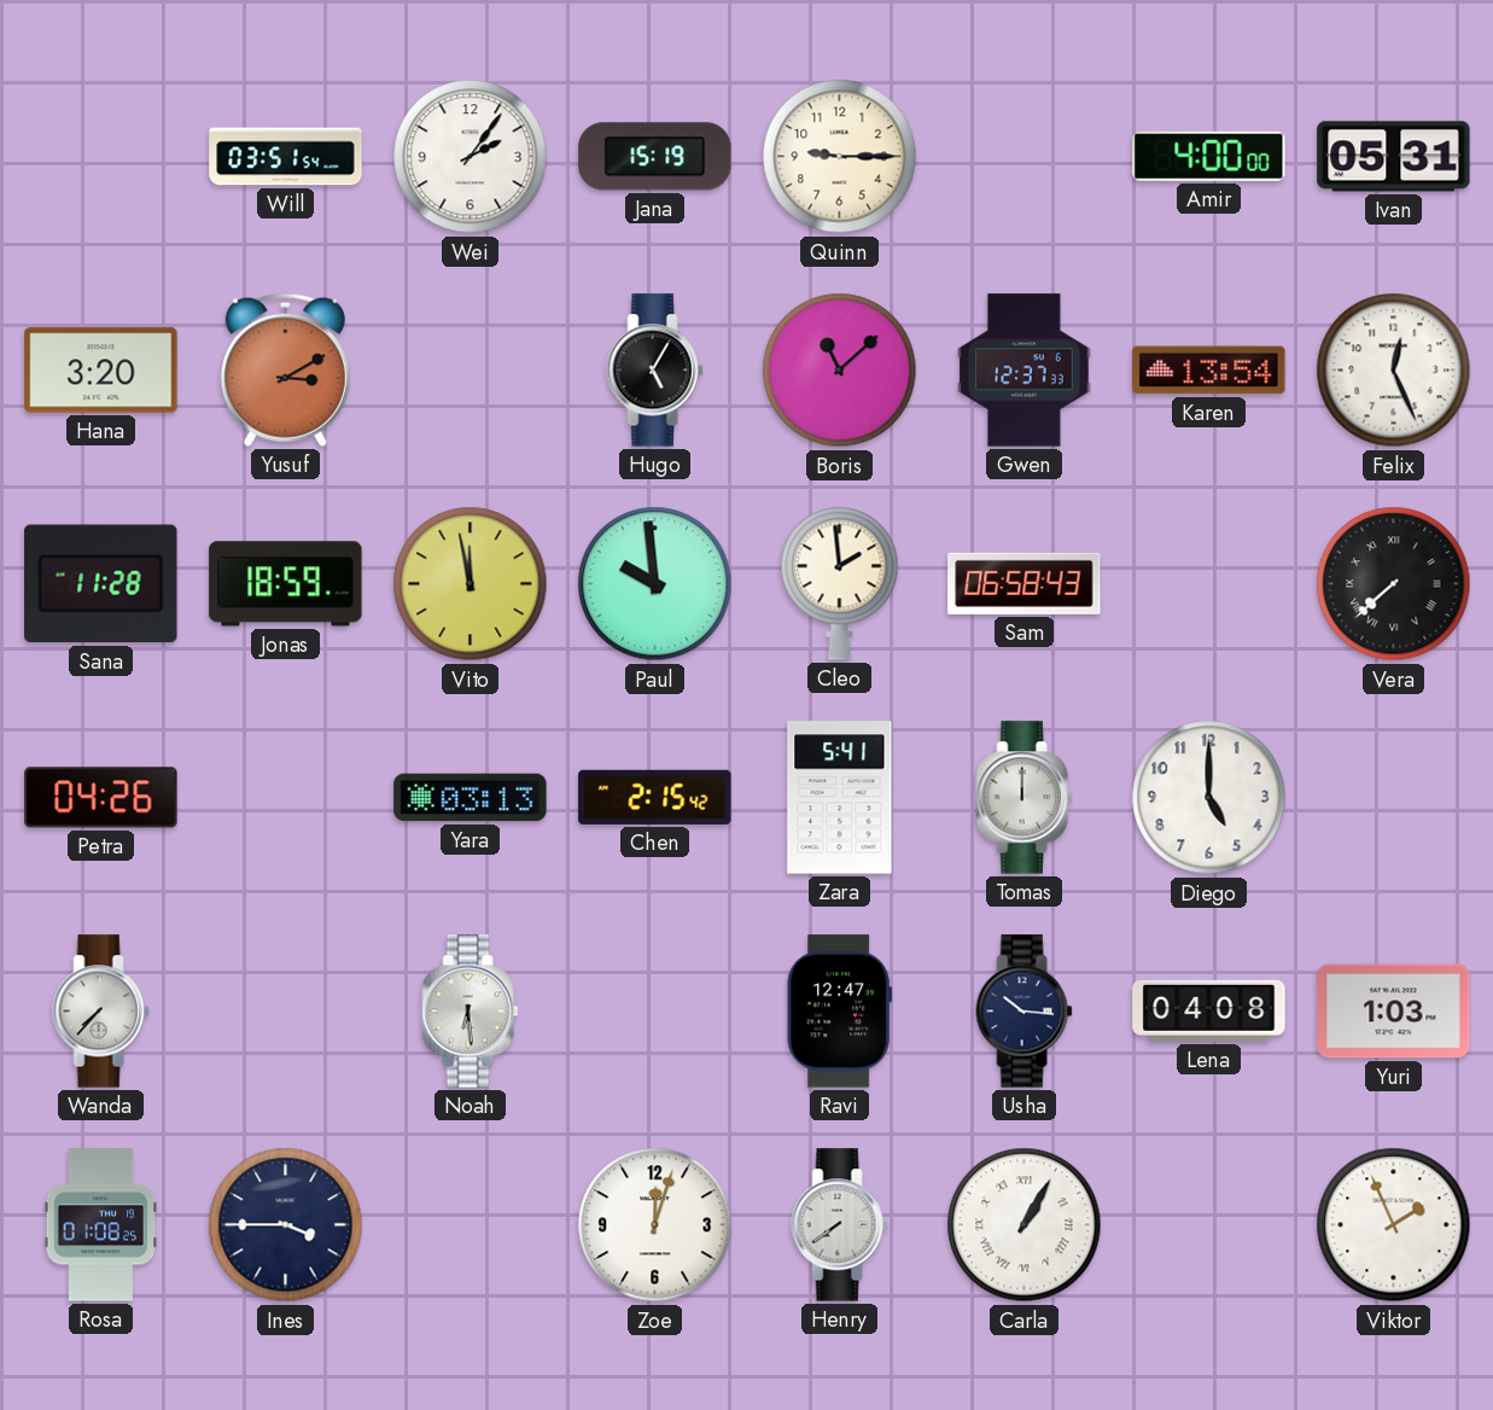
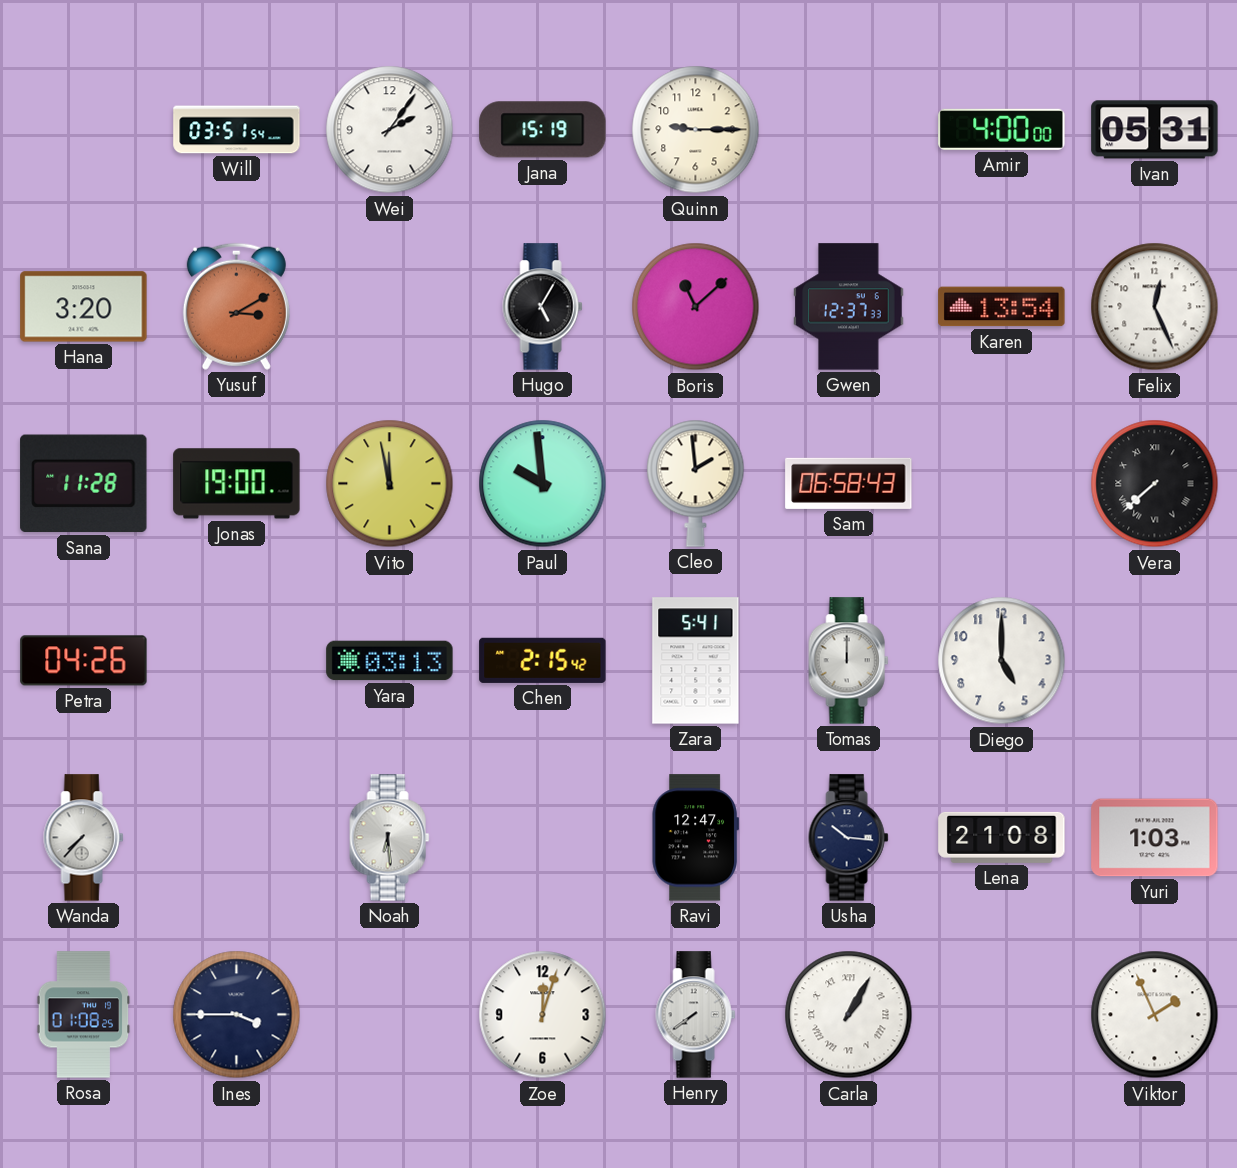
Jonas: 18:59 -> 19:00
Lena: 04:08 -> 21:08
